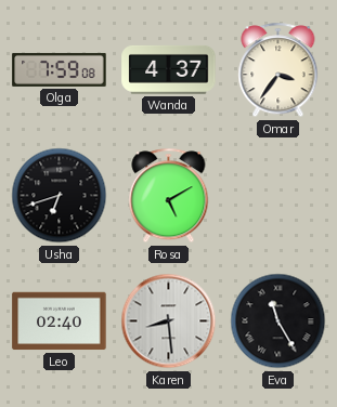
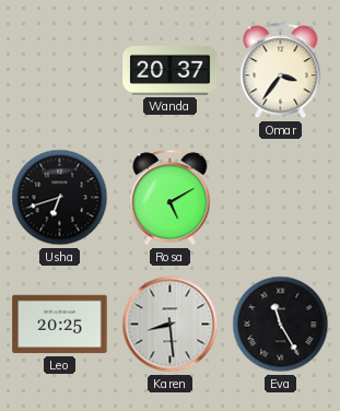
Olga: 7:59 -> none
Wanda: 4:37 -> 20:37
Leo: 02:40 -> 20:25
